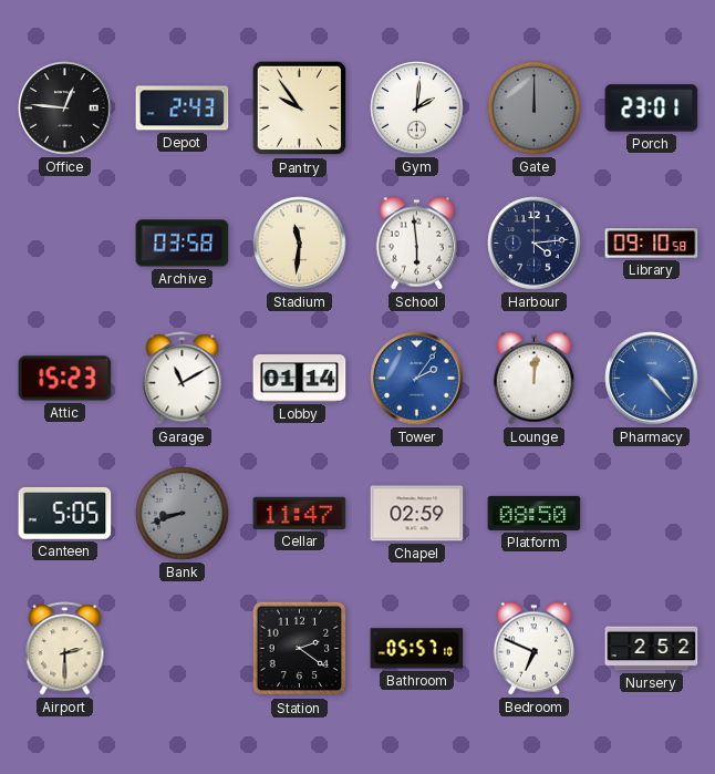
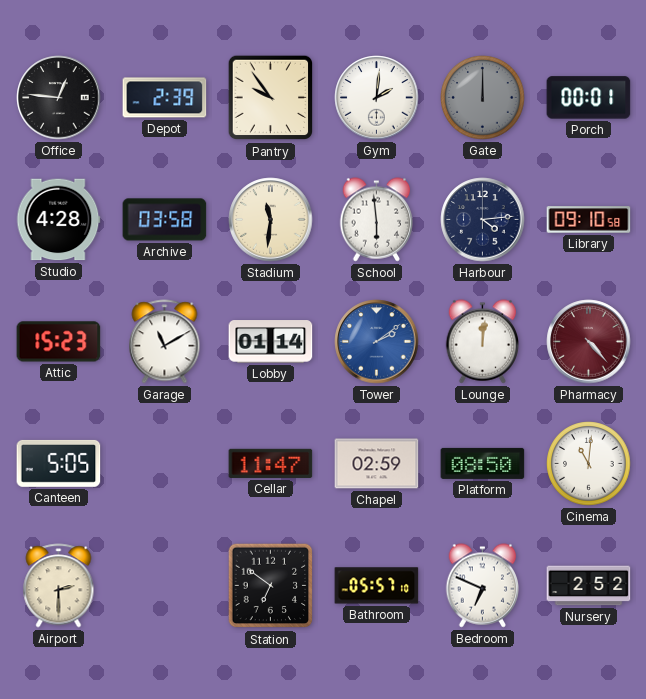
Depot: 2:43 -> 2:39
Porch: 23:01 -> 00:01
Studio: none -> 4:28
Tower: 2:06 -> 2:09
Pharmacy dial: blue -> burgundy
Bank: 8:42 -> none
Cinema: none -> 11:01
Station: 2:21 -> 6:51
